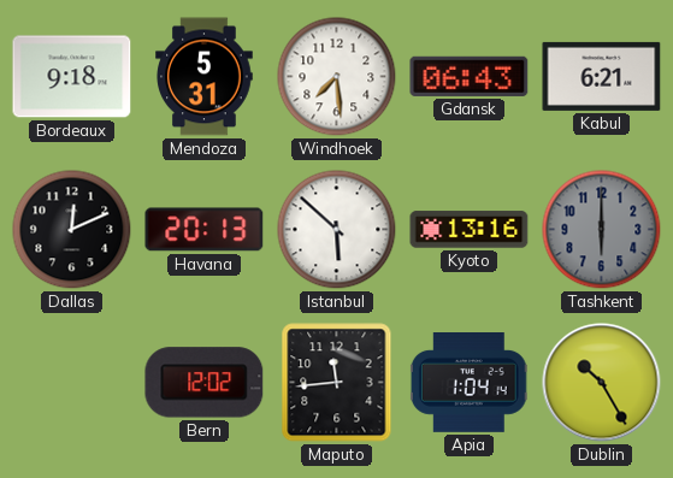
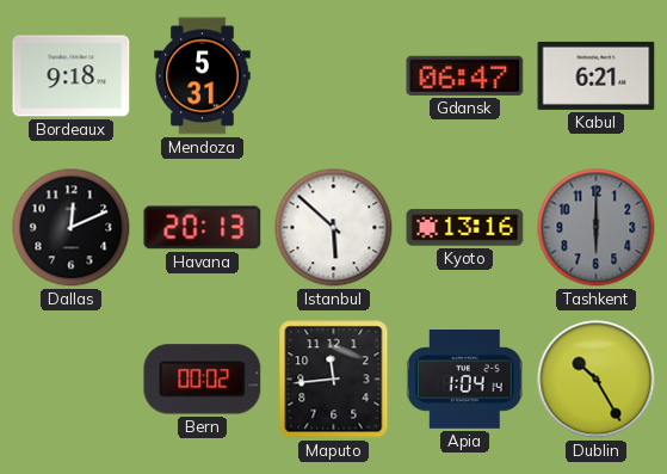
Windhoek: 7:29 -> none
Gdansk: 06:43 -> 06:47
Bern: 12:02 -> 00:02
